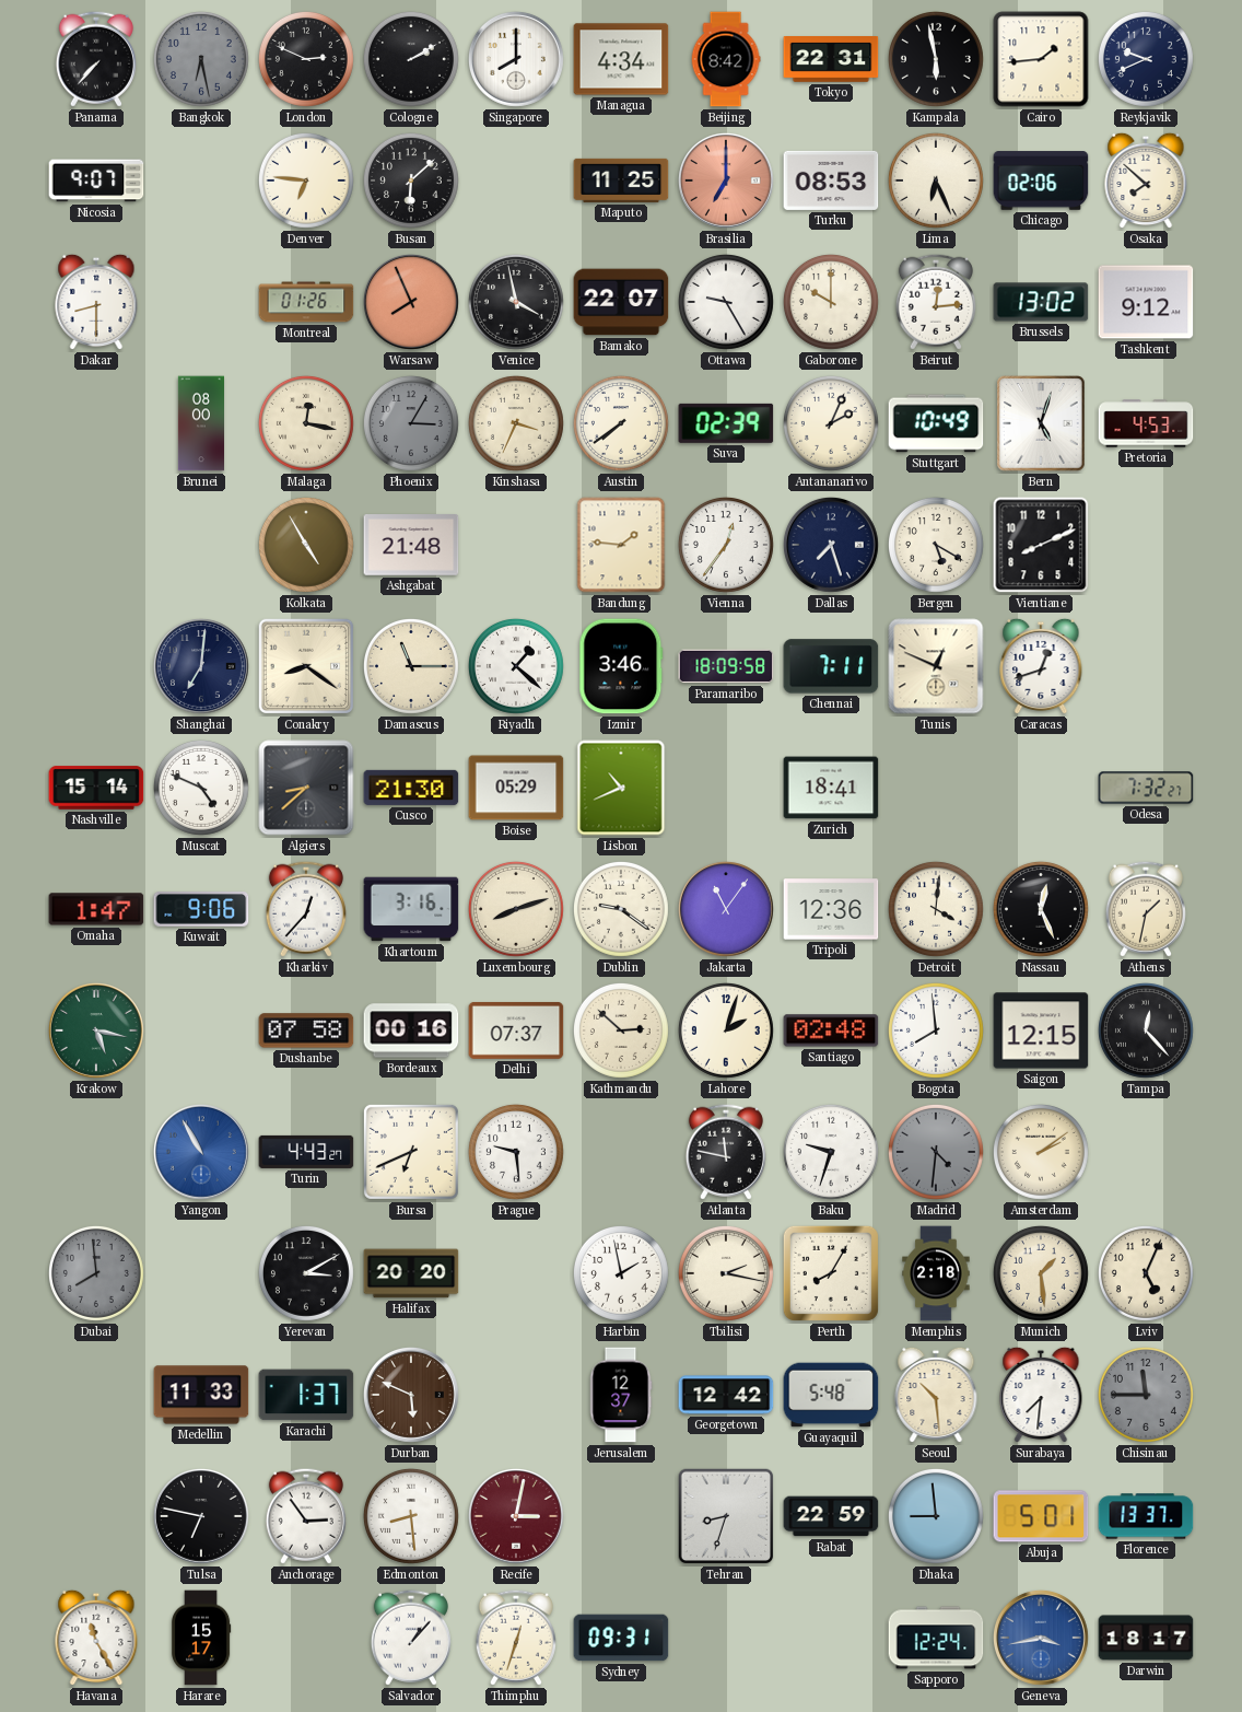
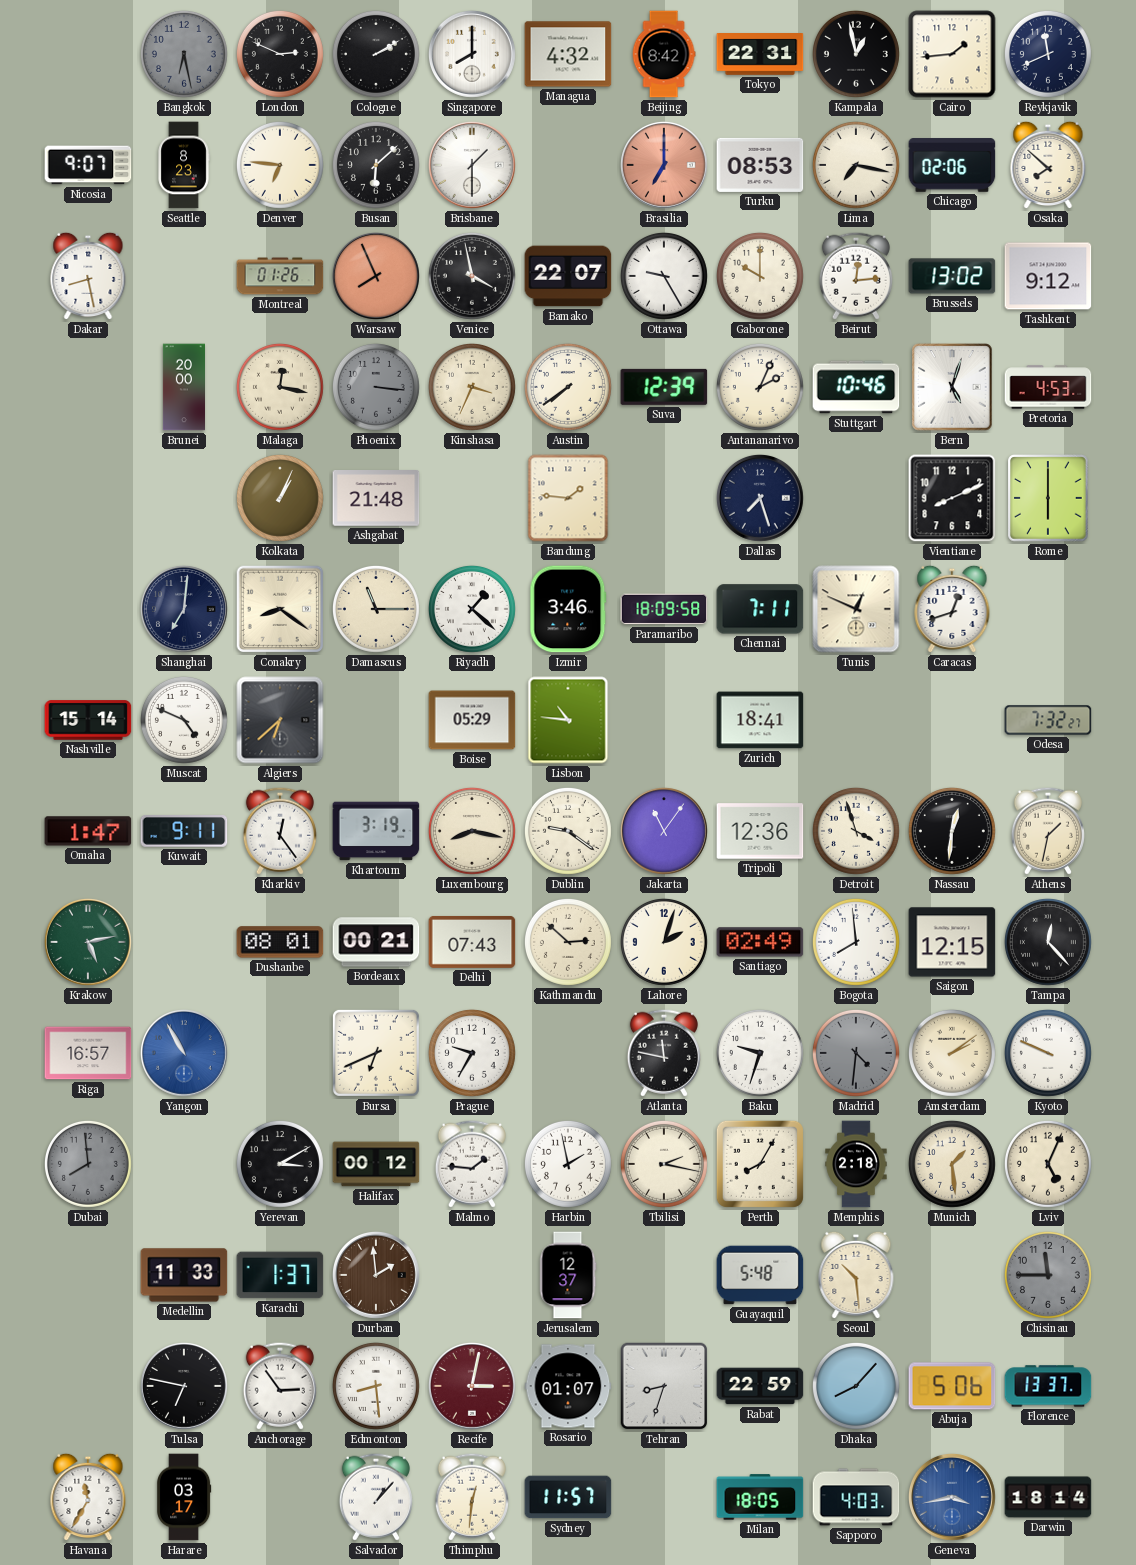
Panama: 7:37 -> none
Managua: 4:34 -> 4:32
Kampala: 5:58 -> 12:58
Reykjavik: 9:41 -> 11:41
Seattle: none -> 8:23
Brisbane: none -> 1:30
Maputo: 11:25 -> none
Lima: 6:26 -> 7:17
Dakar: 8:30 -> 8:28
Brunei: 08:00 -> 20:00
Phoenix: 3:05 -> 3:16
Suva: 02:39 -> 12:39
Stuttgart: 10:49 -> 10:46
Kolkata: 4:55 -> 1:04
Vienna: 12:36 -> none
Bergen: 5:20 -> none
Rome: none -> 6:00
Algiers: 8:38 -> 6:38
Cusco: 21:30 -> none
Lisbon: 10:41 -> 10:46
Kuwait: 9:06 -> 9:11
Kharkiv: 12:37 -> 12:24
Khartoum: 3:16 -> 3:19
Luxembourg: 8:12 -> 8:17
Detroit: 4:01 -> 3:57
Nassau: 12:26 -> 12:31
Krakow: 5:17 -> 5:13
Dushanbe: 07:58 -> 08:01
Bordeaux: 00:16 -> 00:21
Delhi: 07:37 -> 07:43
Santiago: 02:48 -> 02:49
Riga: none -> 16:57
Turin: 4:43 -> none
Prague: 9:29 -> 9:35
Kyoto: none -> 9:49
Halifax: 20:20 -> 00:12
Malmo: none -> 1:46
Durban: 5:49 -> 1:59
Georgetown: 12:42 -> none
Surabaya: 7:31 -> none
Rosario: none -> 01:07
Dhaka: 8:59 -> 8:07
Abuja: 5:01 -> 5:06
Havana: 11:25 -> 11:35
Harare: 15:17 -> 03:17
Thimphu: 12:33 -> 12:31
Sydney: 09:31 -> 11:57
Milan: none -> 18:05
Sapporo: 12:24 -> 4:03
Darwin: 18:17 -> 18:14
